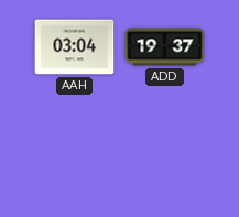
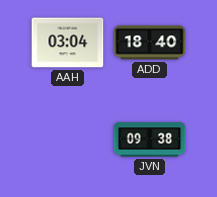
ADD: 19:37 -> 18:40
JVN: none -> 09:38
